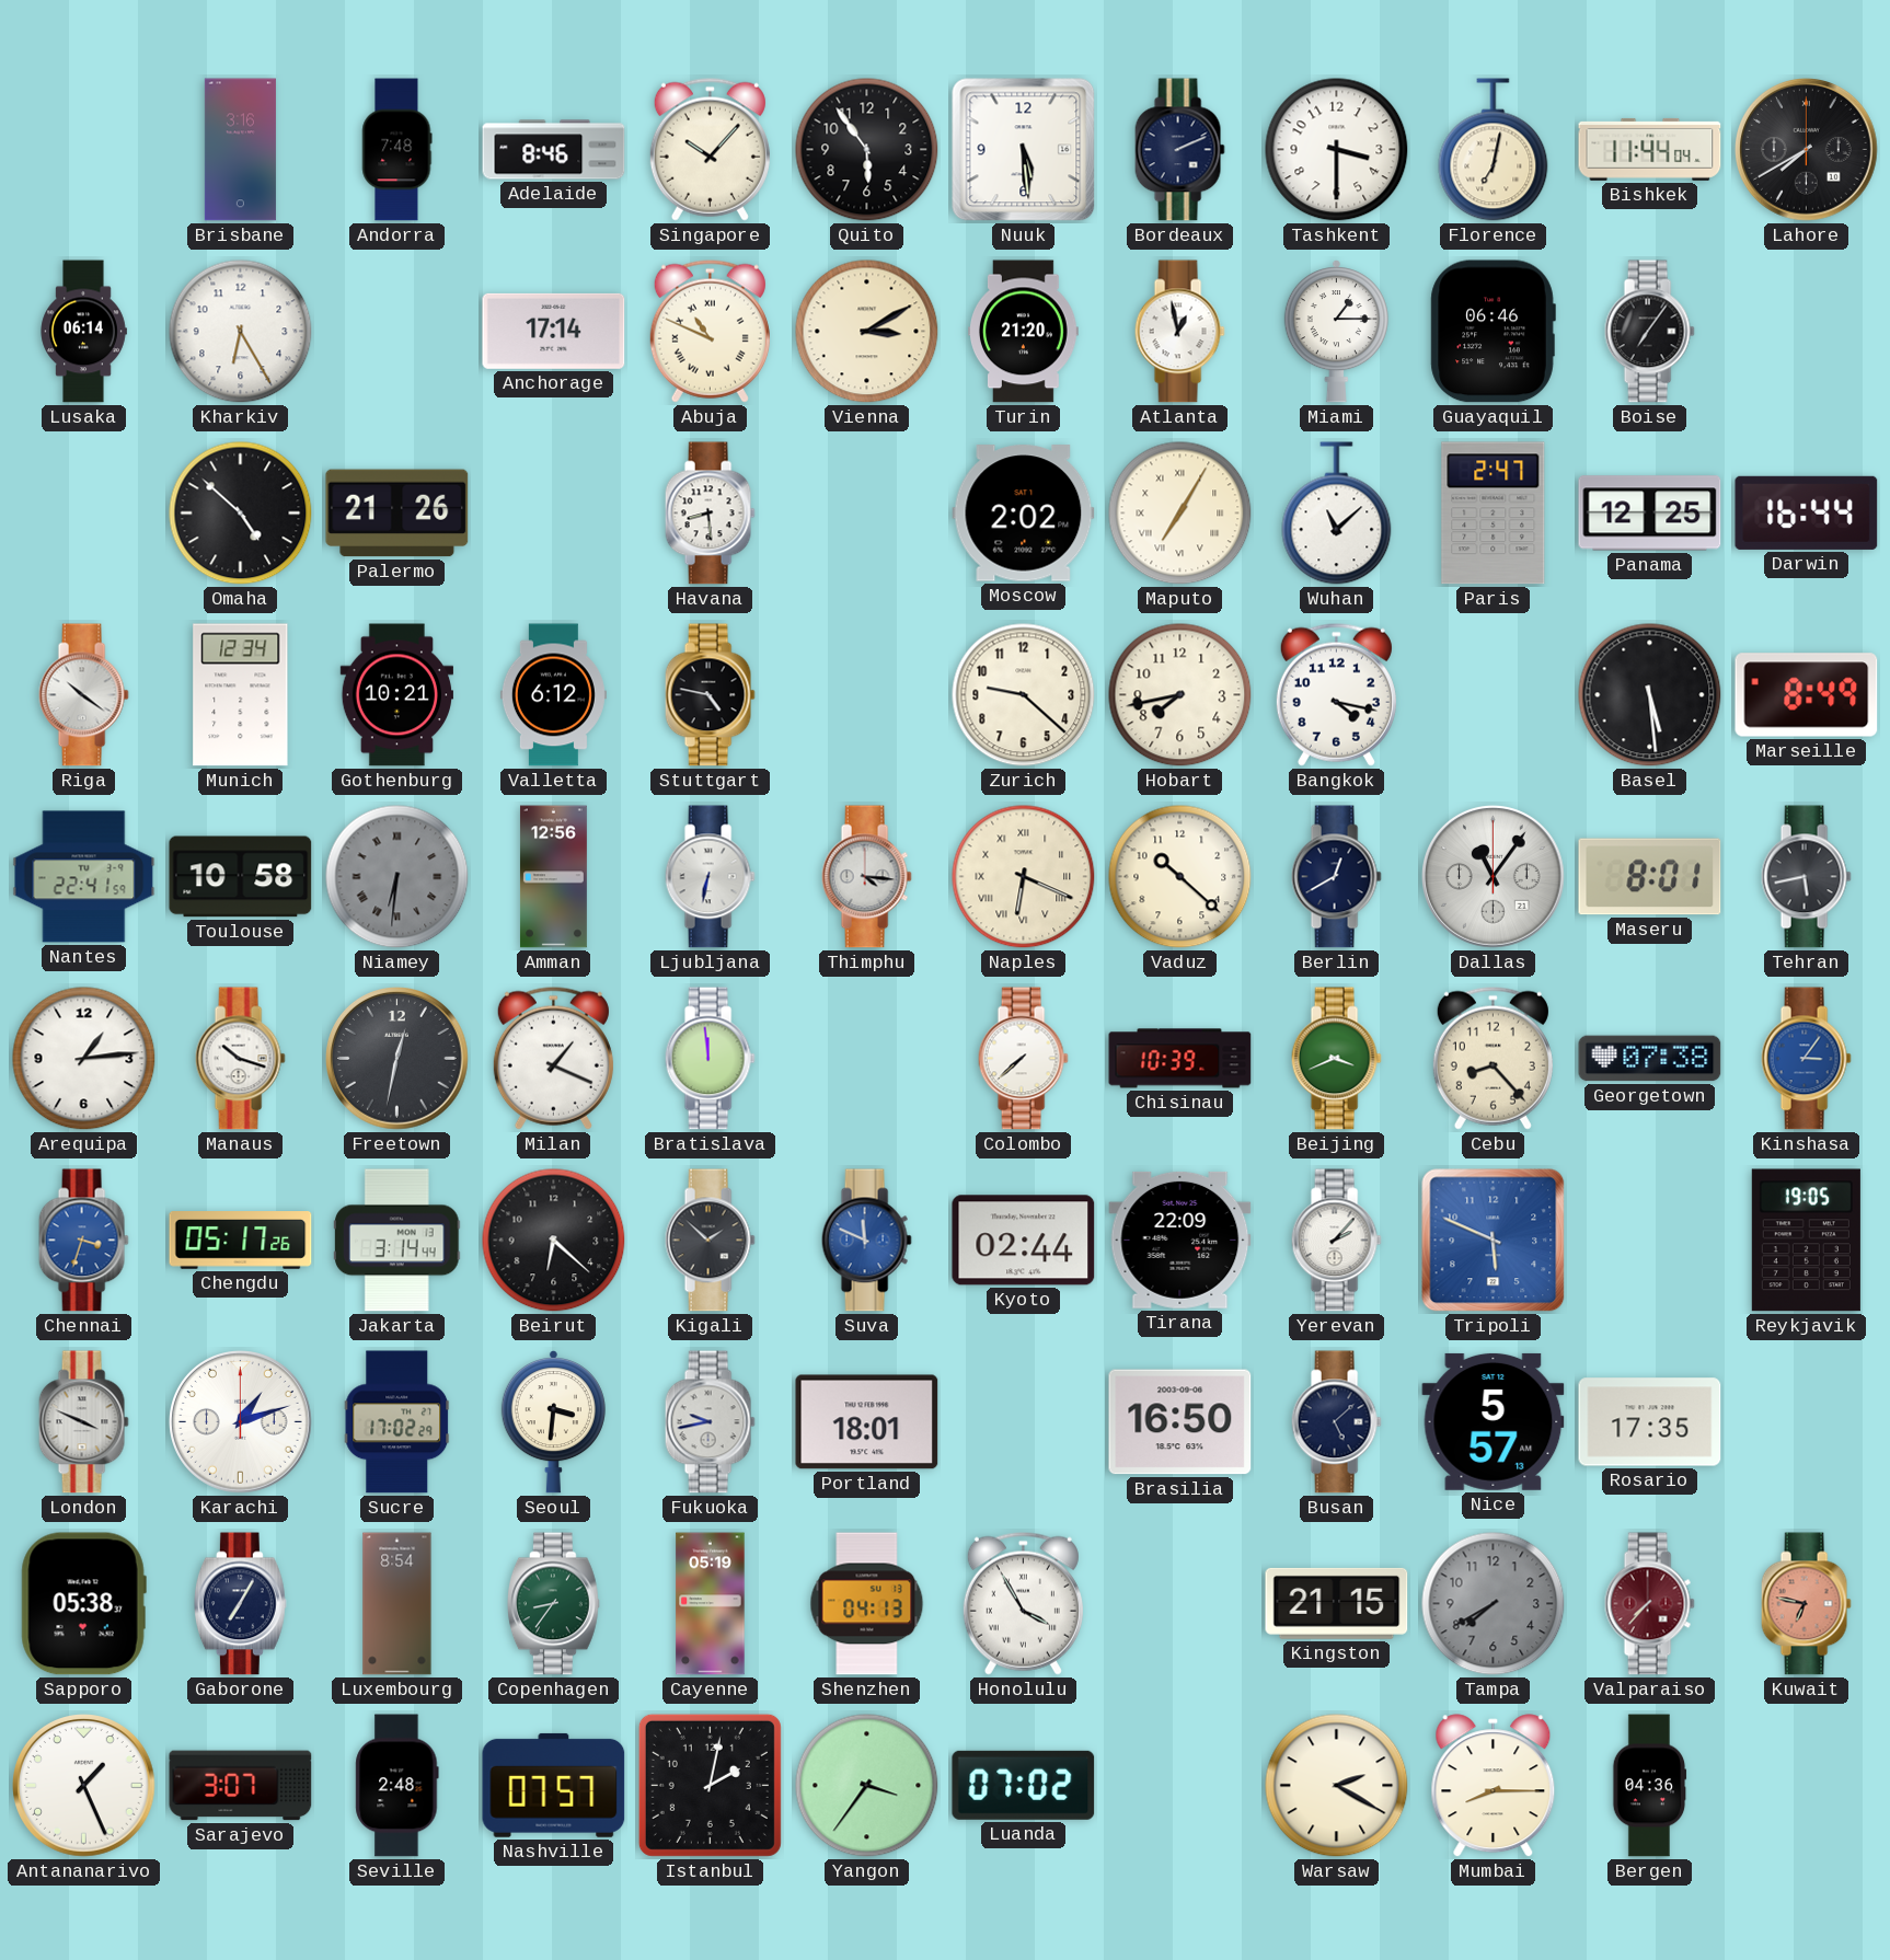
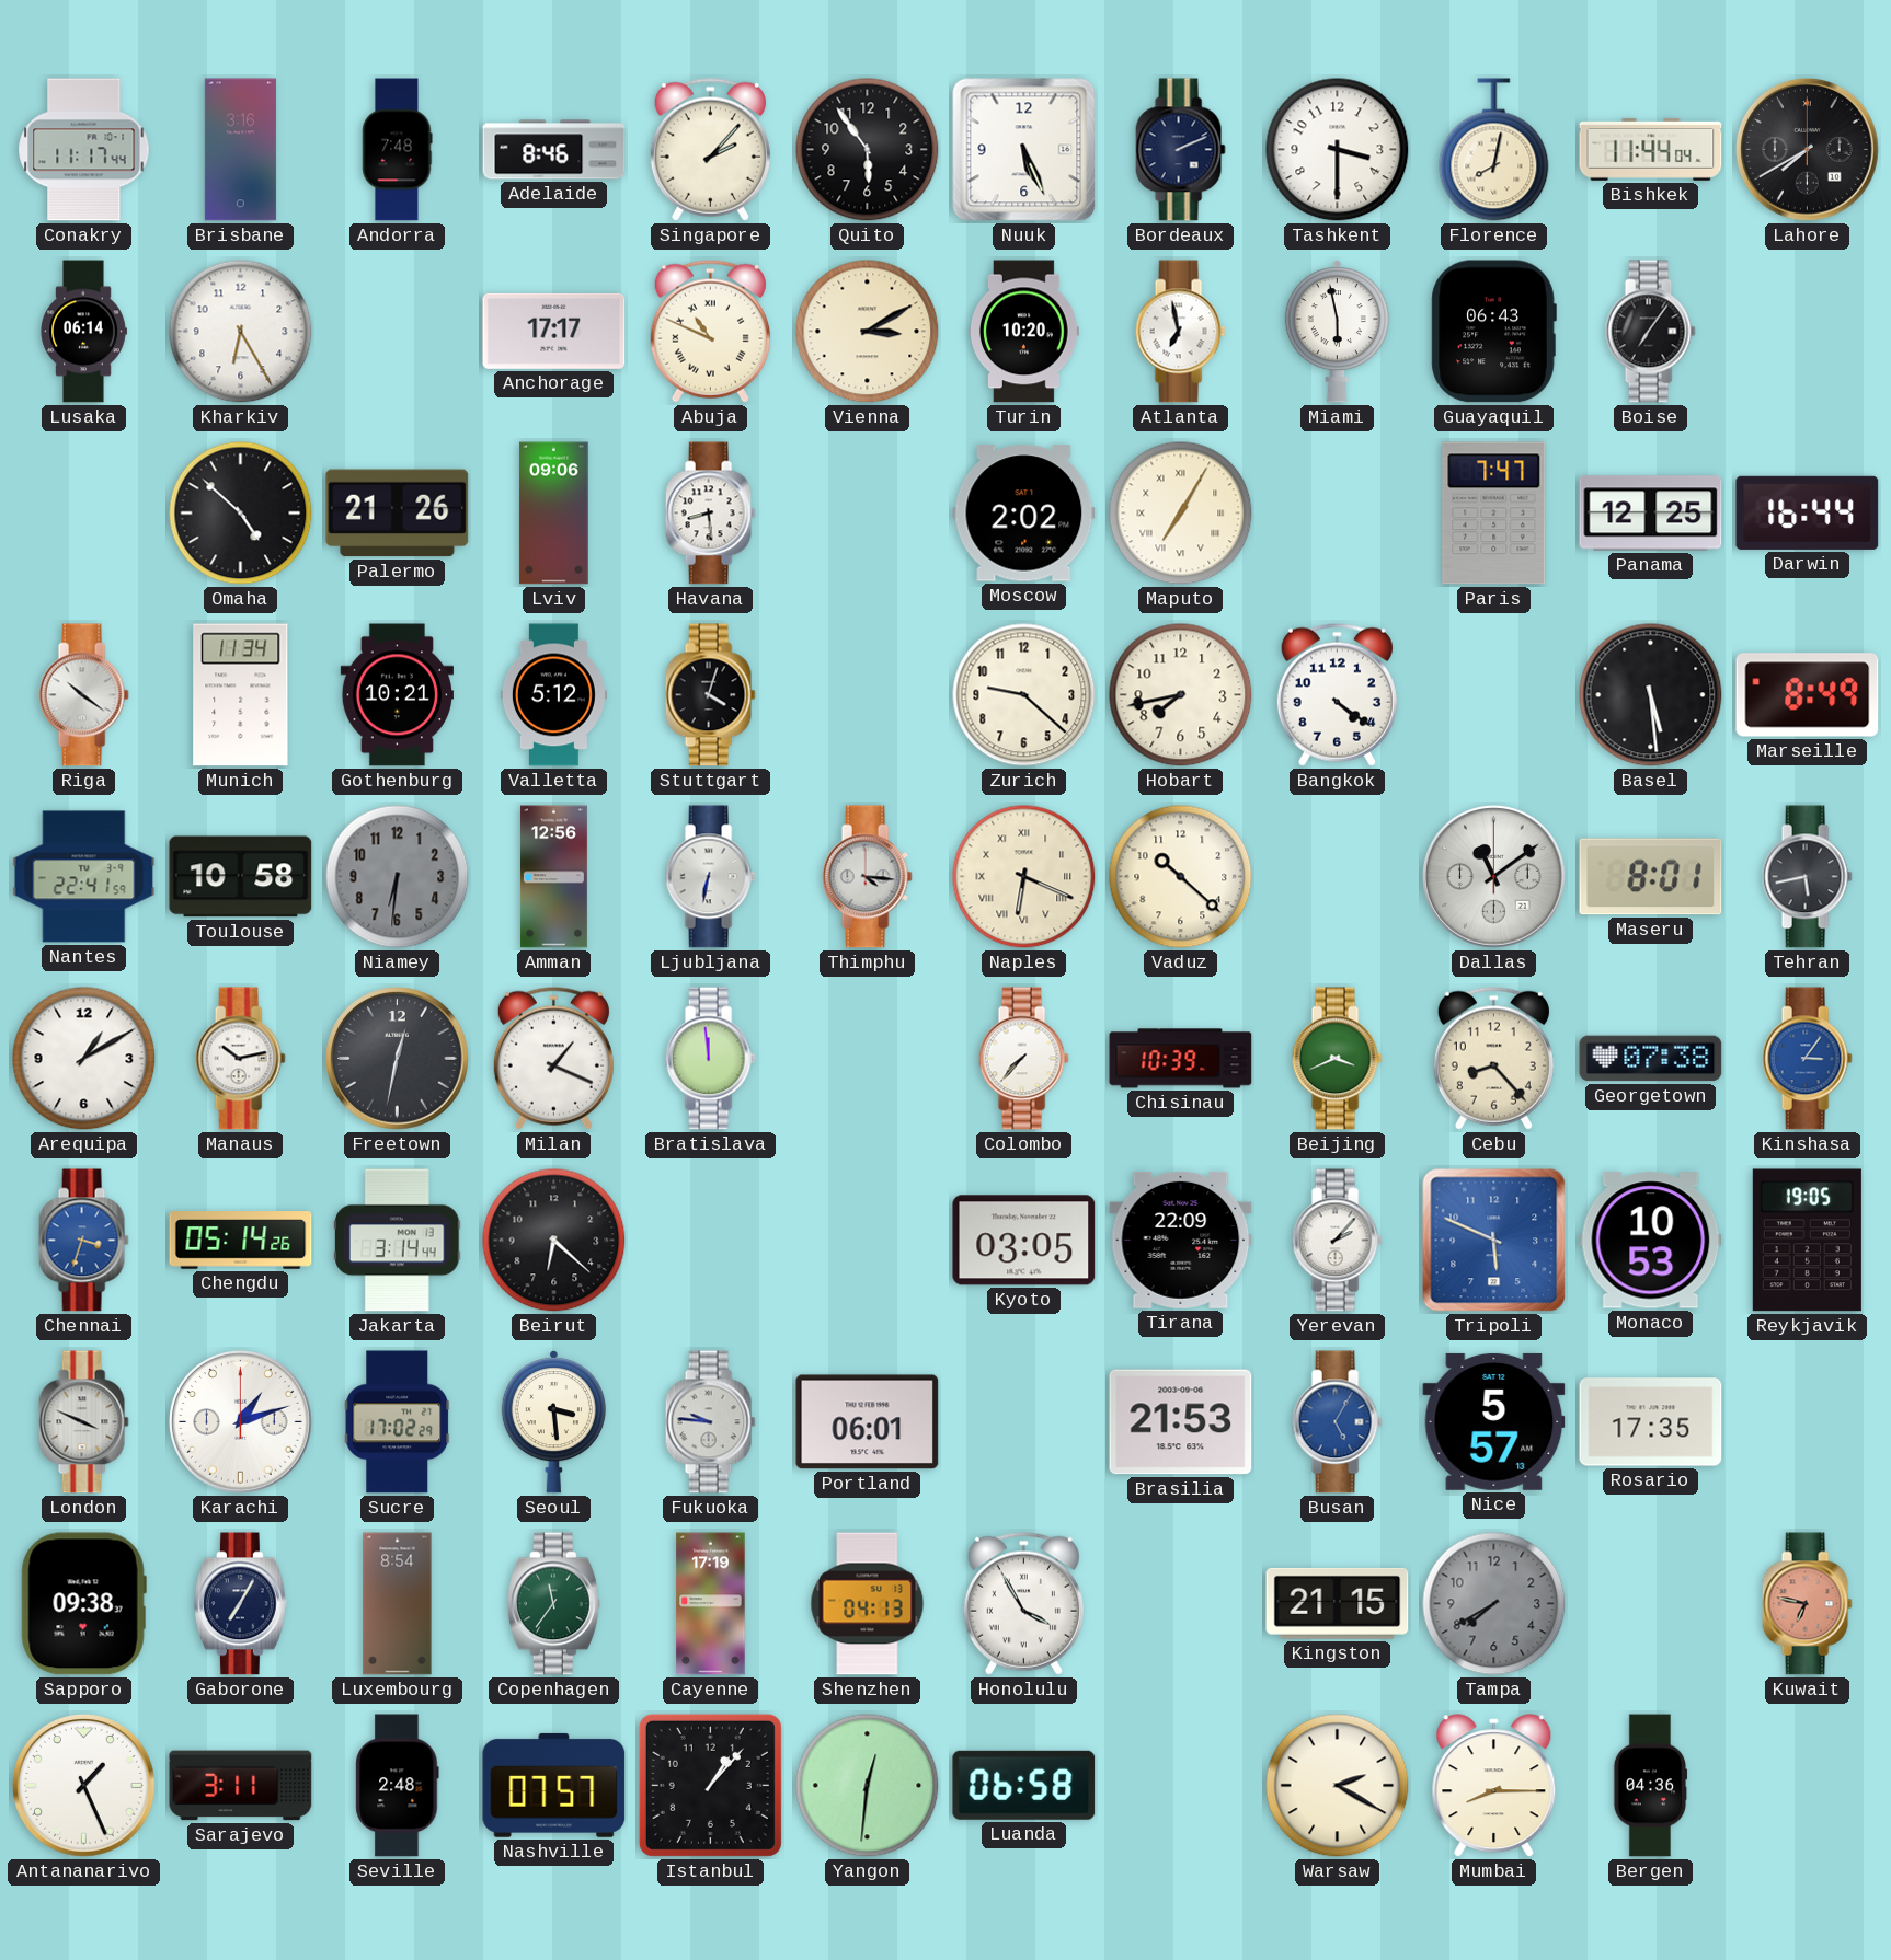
Conakry: none -> 11:17
Singapore: 10:07 -> 2:07
Nuuk: 5:29 -> 5:26
Florence: 7:02 -> 8:02
Anchorage: 17:14 -> 17:17
Turin: 21:20 -> 10:20
Atlanta: 12:58 -> 6:58
Miami: 1:15 -> 5:58
Guayaquil: 06:46 -> 06:43
Lviv: none -> 09:06
Wuhan: 11:08 -> none
Paris: 2:47 -> 7:47
Munich: 12:34 -> 11:34
Valletta: 6:12 -> 5:12
Stuttgart: 4:47 -> 4:03
Bangkok: 4:17 -> 4:21
Niamey numerals: Roman -> Arabic
Berlin: 12:40 -> none
Dallas: 11:06 -> 11:09
Arequipa: 1:14 -> 1:10
Manaus: 10:18 -> 10:13
Colombo: 7:38 -> 7:37
Chengdu: 05:17 -> 05:14
Kigali: 1:52 -> none
Suva: 11:49 -> none
Kyoto: 02:44 -> 03:05
Monaco: none -> 10:53
Seoul: 3:31 -> 3:29
Fukuoka: 9:43 -> 9:46
Portland: 18:01 -> 06:01
Brasilia: 16:50 -> 21:53
Busan: 5:08 -> 5:05
Busan dial: navy -> blue
Sapporo: 05:38 -> 09:38
Copenhagen: 8:36 -> 11:36
Cayenne: 05:19 -> 17:19
Valparaiso: 7:37 -> none
Sarajevo: 3:07 -> 3:11
Istanbul: 2:02 -> 1:07
Yangon: 3:36 -> 12:31
Luanda: 07:02 -> 06:58
